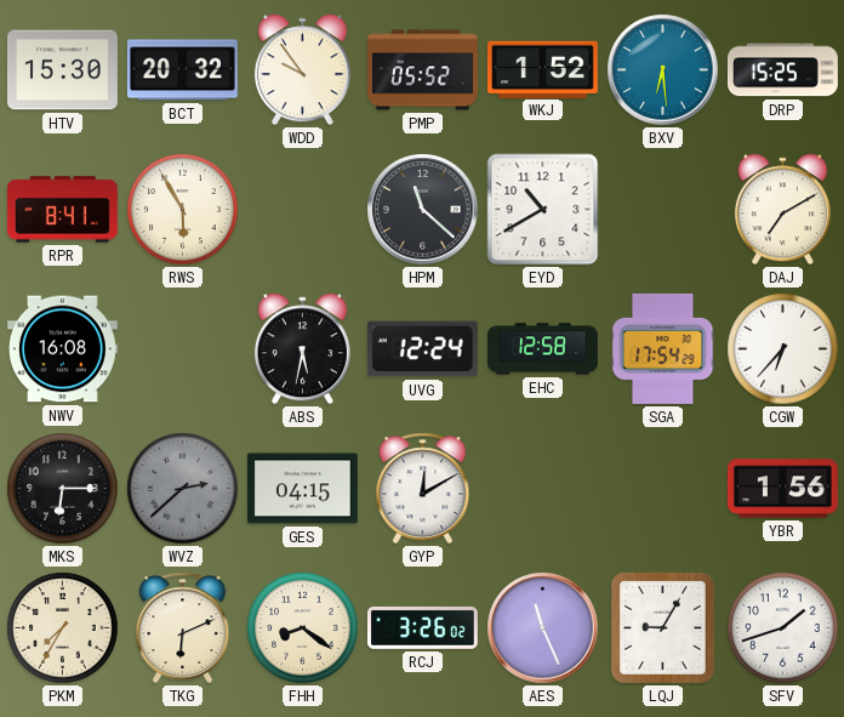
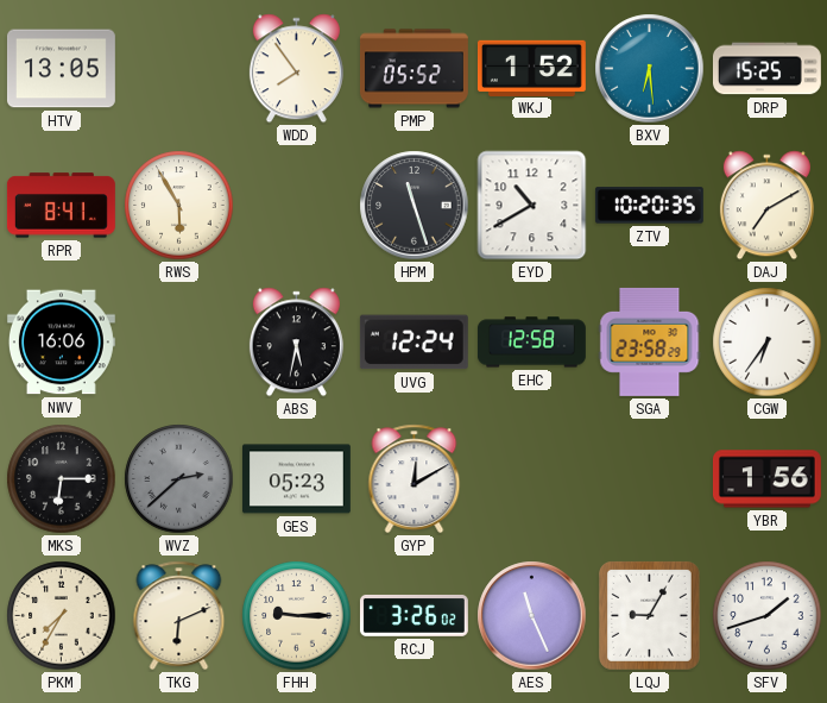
HTV: 15:30 -> 13:05
BCT: 20:32 -> none
WDD: 9:54 -> 7:54
HPM: 11:22 -> 11:27
ZTV: none -> 10:20
NWV: 16:08 -> 16:06
SGA: 17:54 -> 23:58
CGW: 6:37 -> 6:36
GES: 04:15 -> 05:23
FHH: 8:21 -> 9:15
